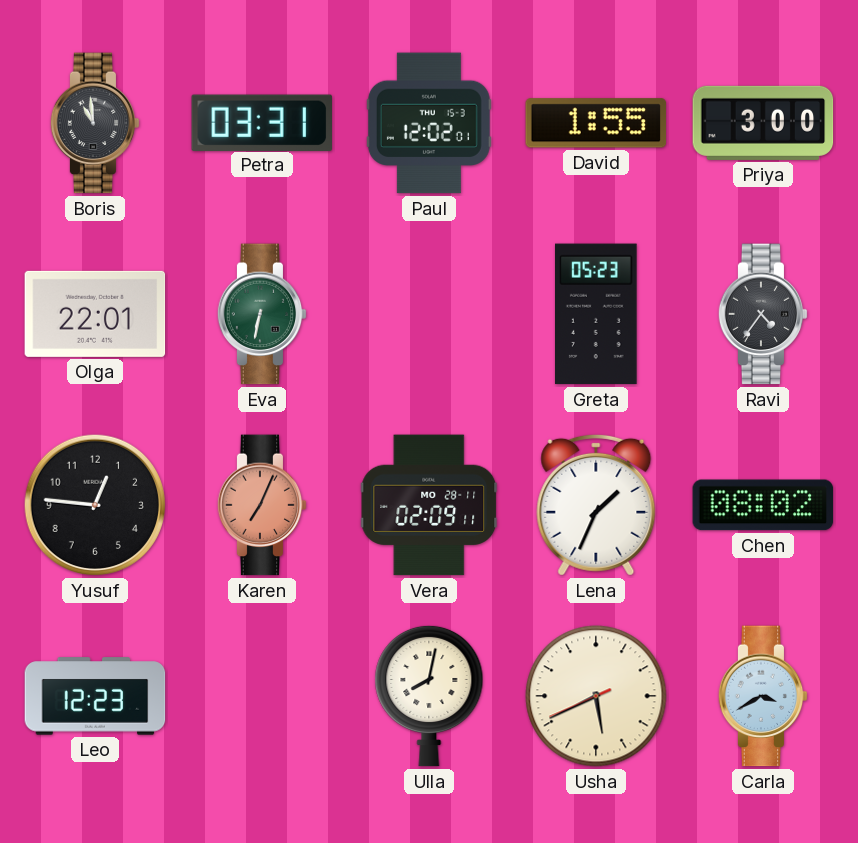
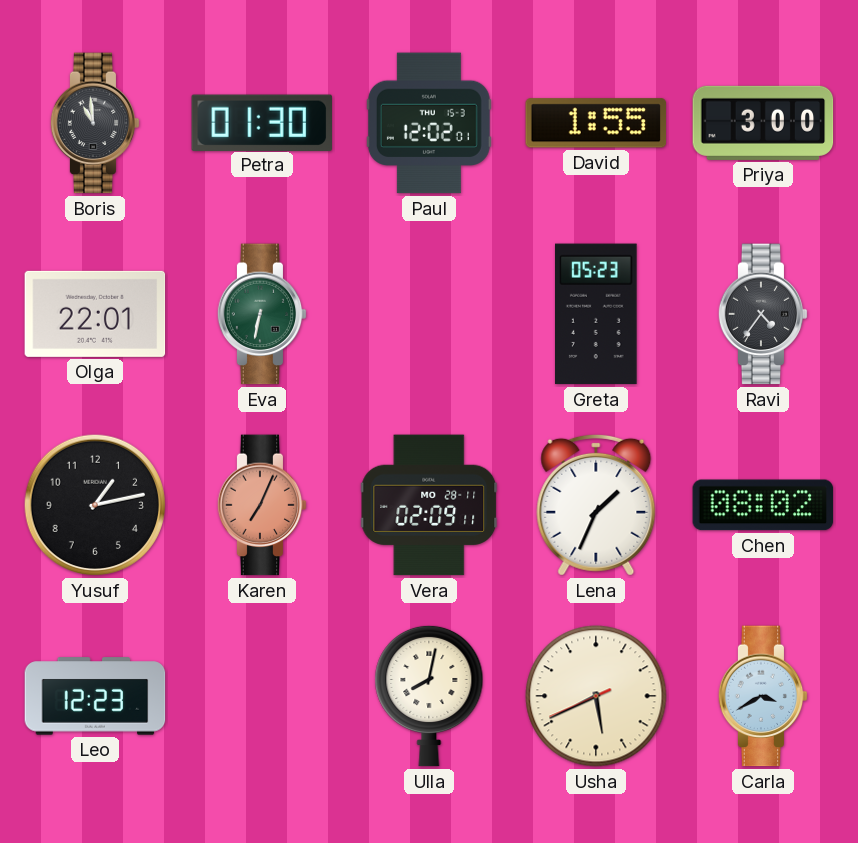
Petra: 03:31 -> 01:30
Yusuf: 12:46 -> 1:13
